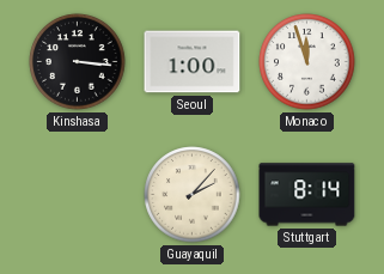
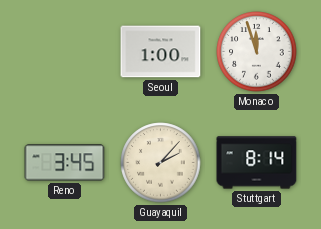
Kinshasa: 3:16 -> none
Reno: none -> 3:45
